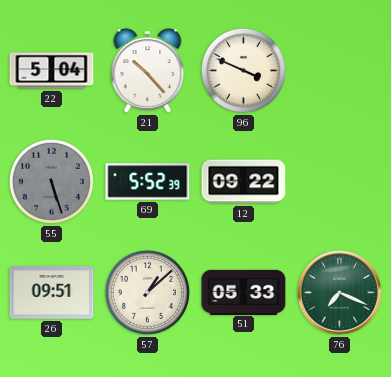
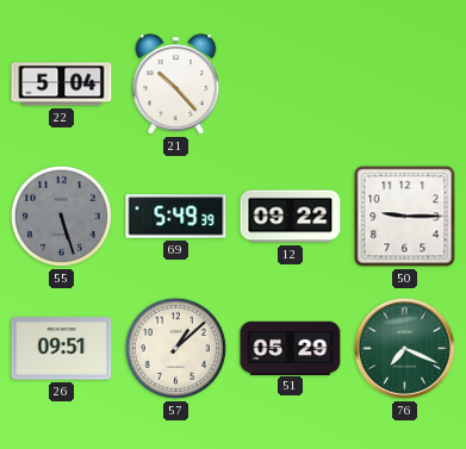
96: 3:49 -> none
69: 5:52 -> 5:49
50: none -> 9:15
51: 05:33 -> 05:29
